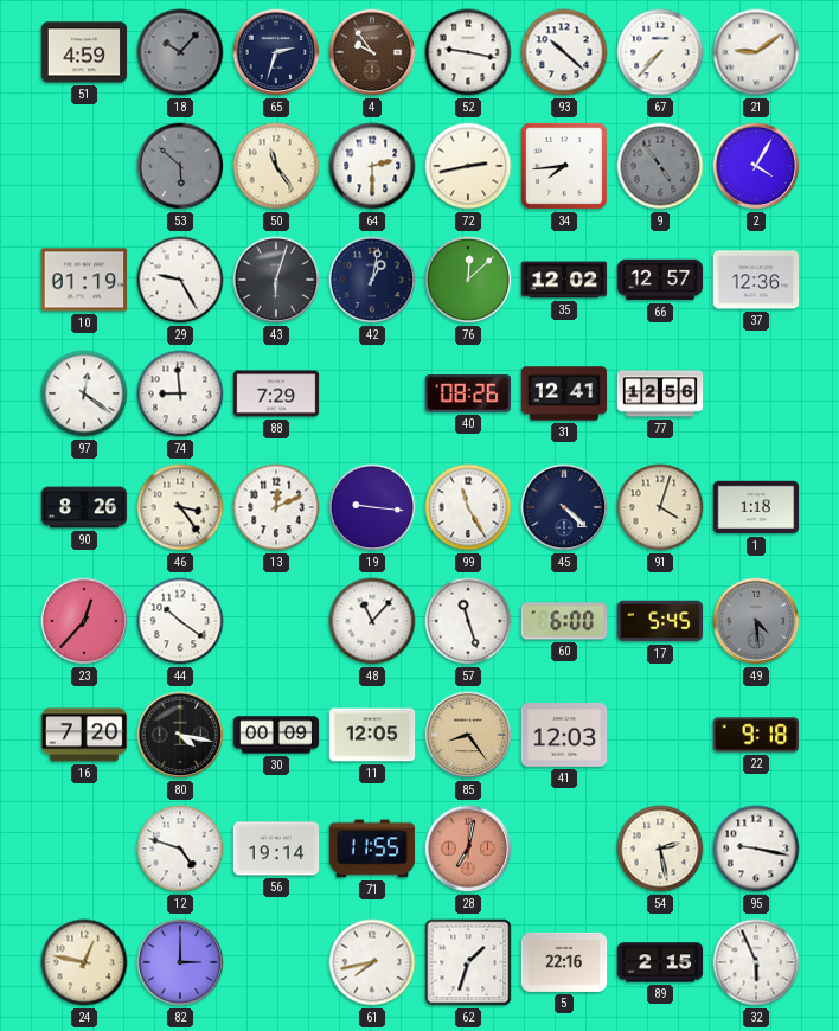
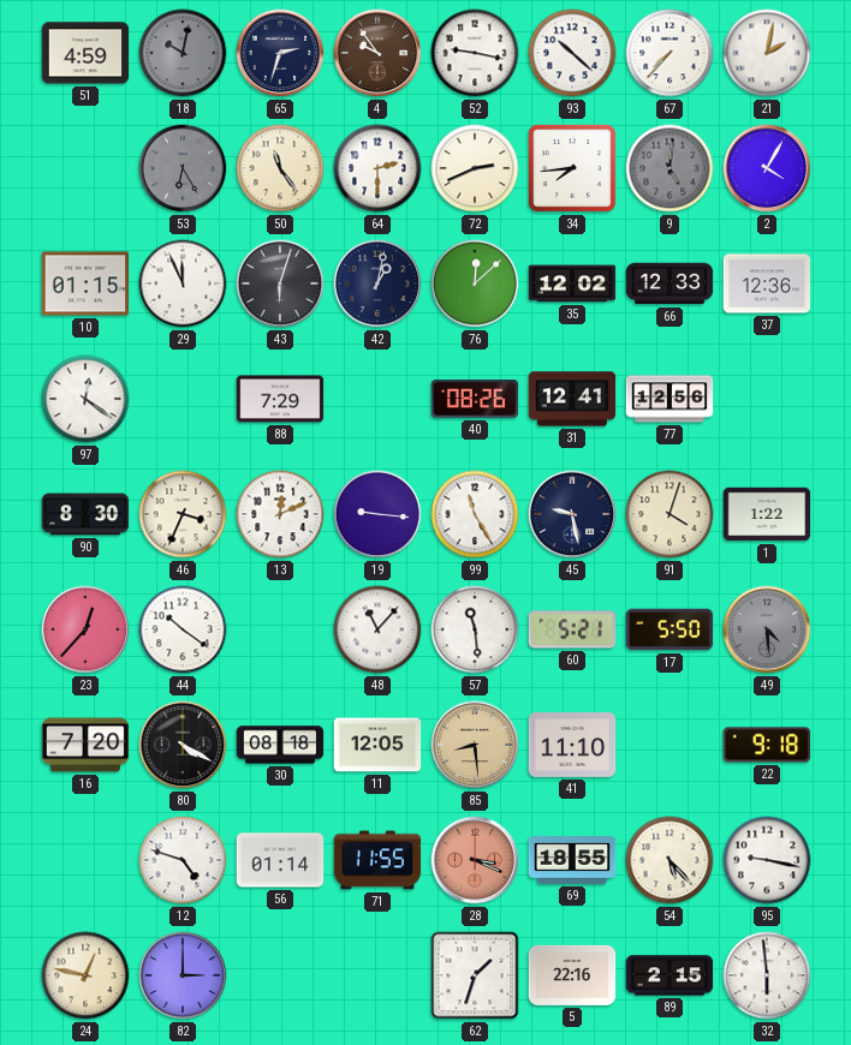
18: 10:07 -> 10:02
21: 9:09 -> 2:02
53: 5:52 -> 6:25
72: 2:43 -> 2:41
9: 4:54 -> 5:01
10: 01:19 -> 01:15
29: 9:25 -> 11:56
66: 12:57 -> 12:33
74: 8:59 -> none
90: 8:26 -> 8:30
46: 3:24 -> 3:34
45: 4:22 -> 9:28
1: 1:18 -> 1:22
57: 11:27 -> 11:29
60: 6:00 -> 5:21
17: 5:45 -> 5:50
80: 4:17 -> 4:20
30: 00:09 -> 08:18
85: 8:24 -> 8:29
41: 12:03 -> 11:10
56: 19:14 -> 01:14
28: 7:02 -> 3:19
69: none -> 18:55
54: 2:28 -> 5:23
61: 7:43 -> none
32: 5:56 -> 5:59
